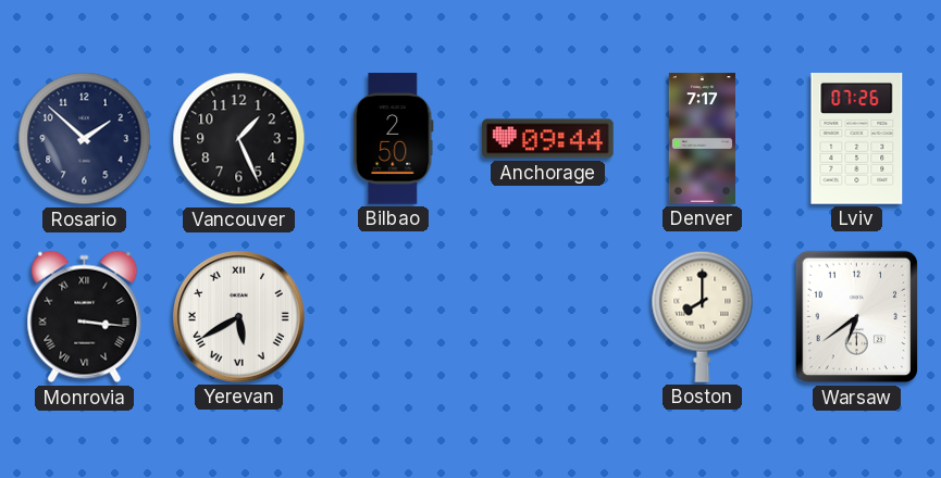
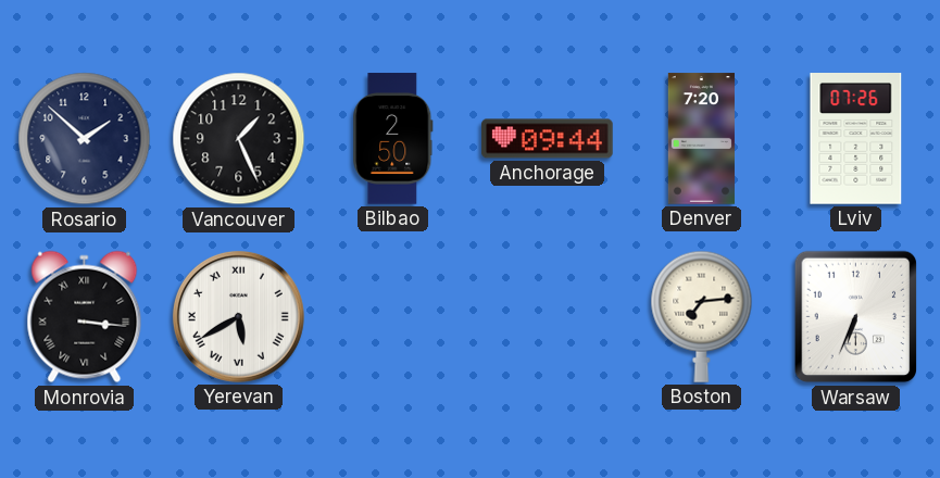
Denver: 7:17 -> 7:20
Boston: 8:00 -> 7:14
Warsaw: 6:39 -> 6:34
